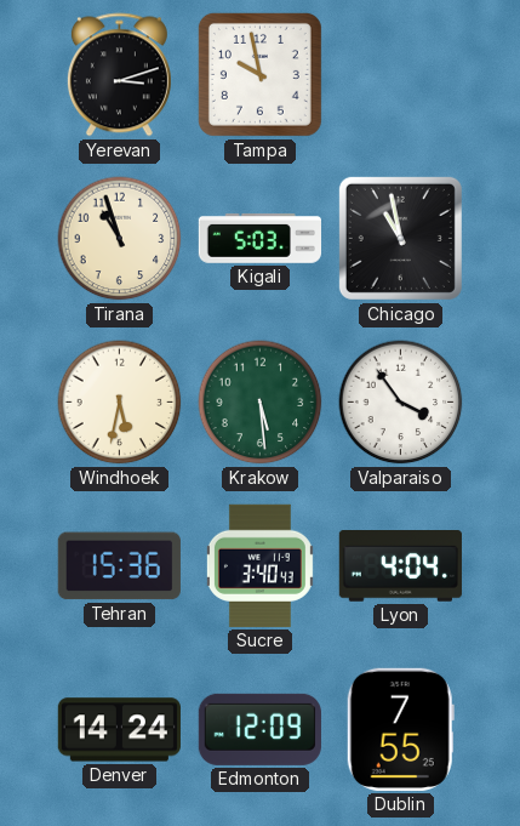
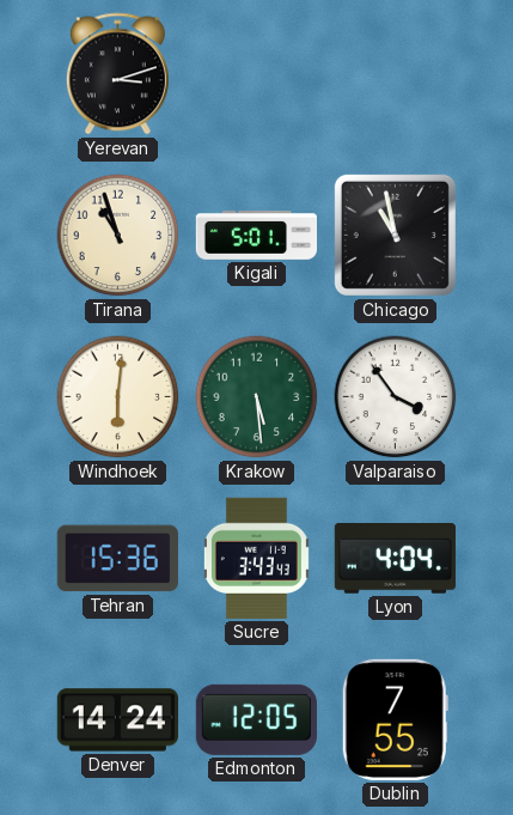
Tampa: 9:58 -> none
Kigali: 5:03 -> 5:01
Windhoek: 5:32 -> 6:01
Sucre: 3:40 -> 3:43
Edmonton: 12:09 -> 12:05
